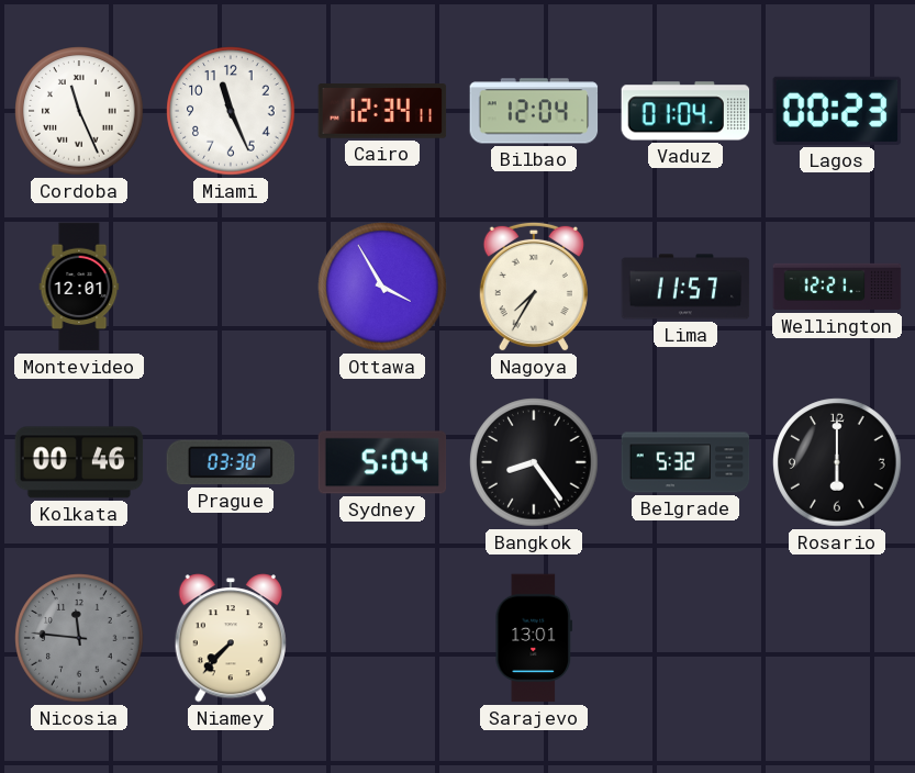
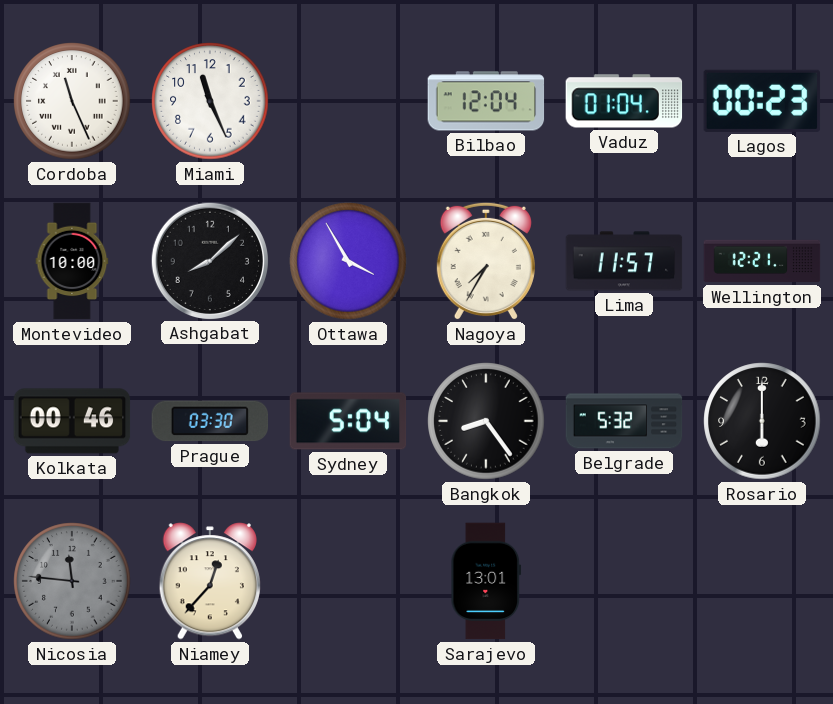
Cairo: 12:34 -> none
Montevideo: 12:01 -> 10:00
Ashgabat: none -> 8:08
Niamey: 7:37 -> 12:37
